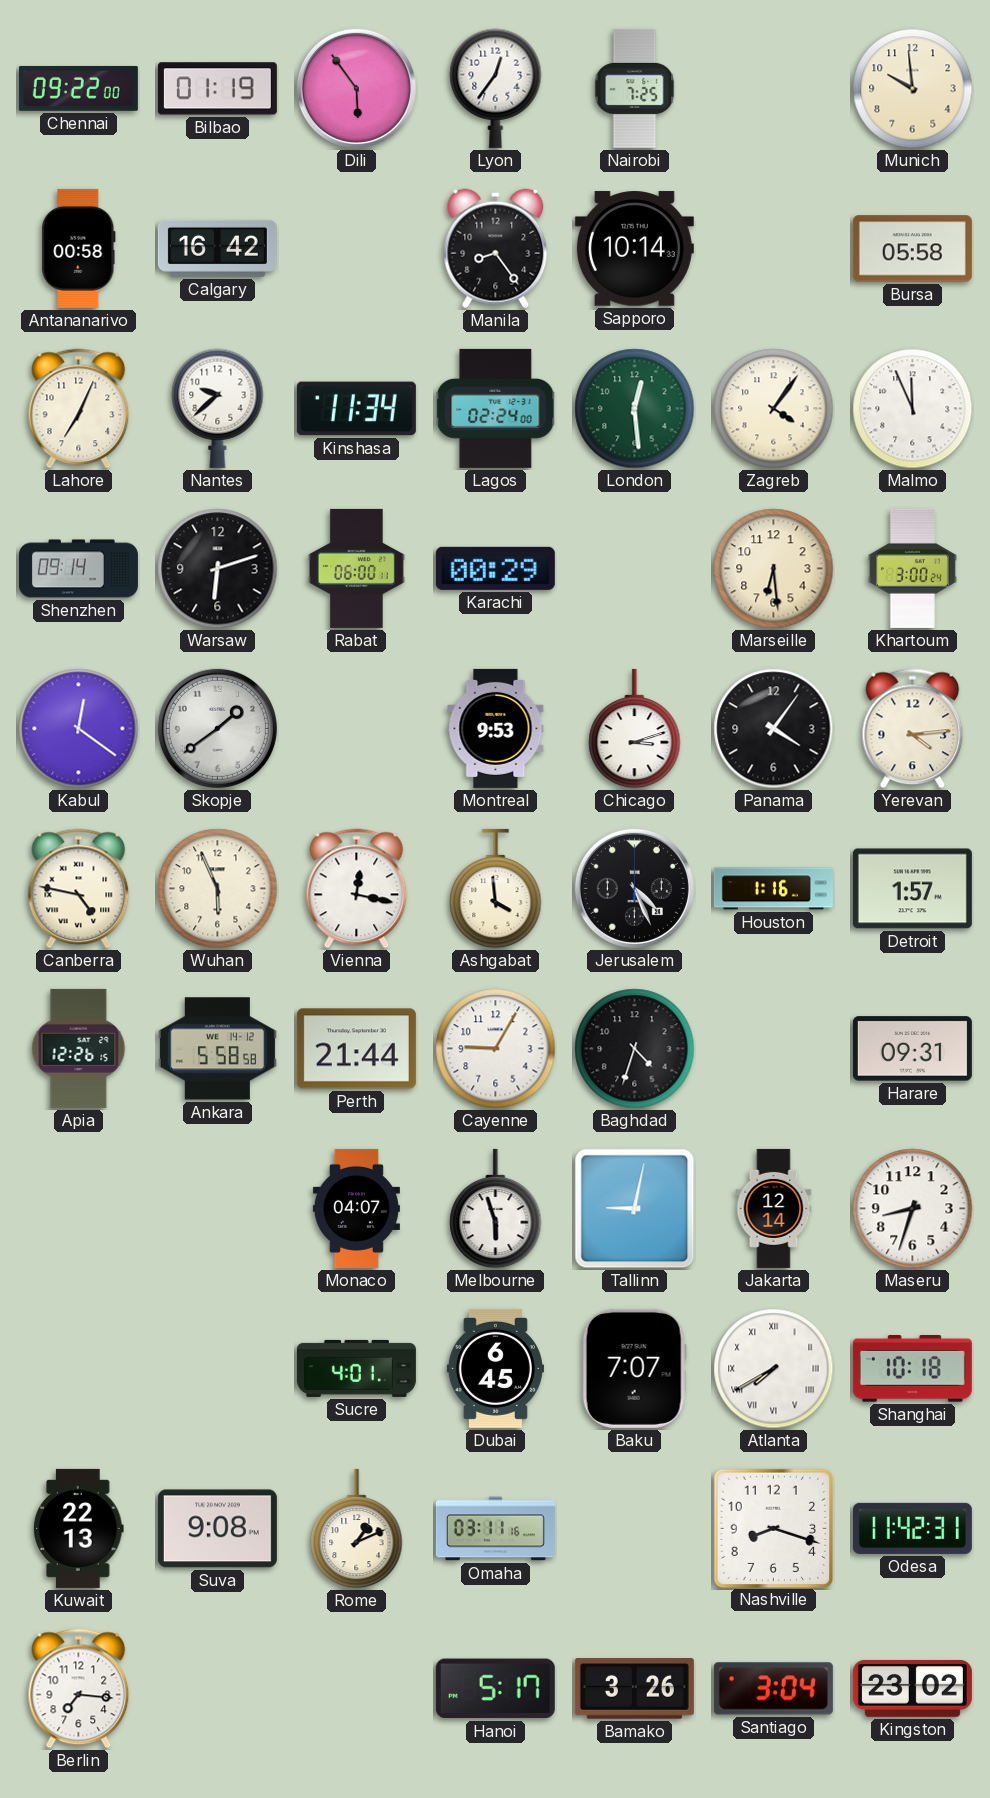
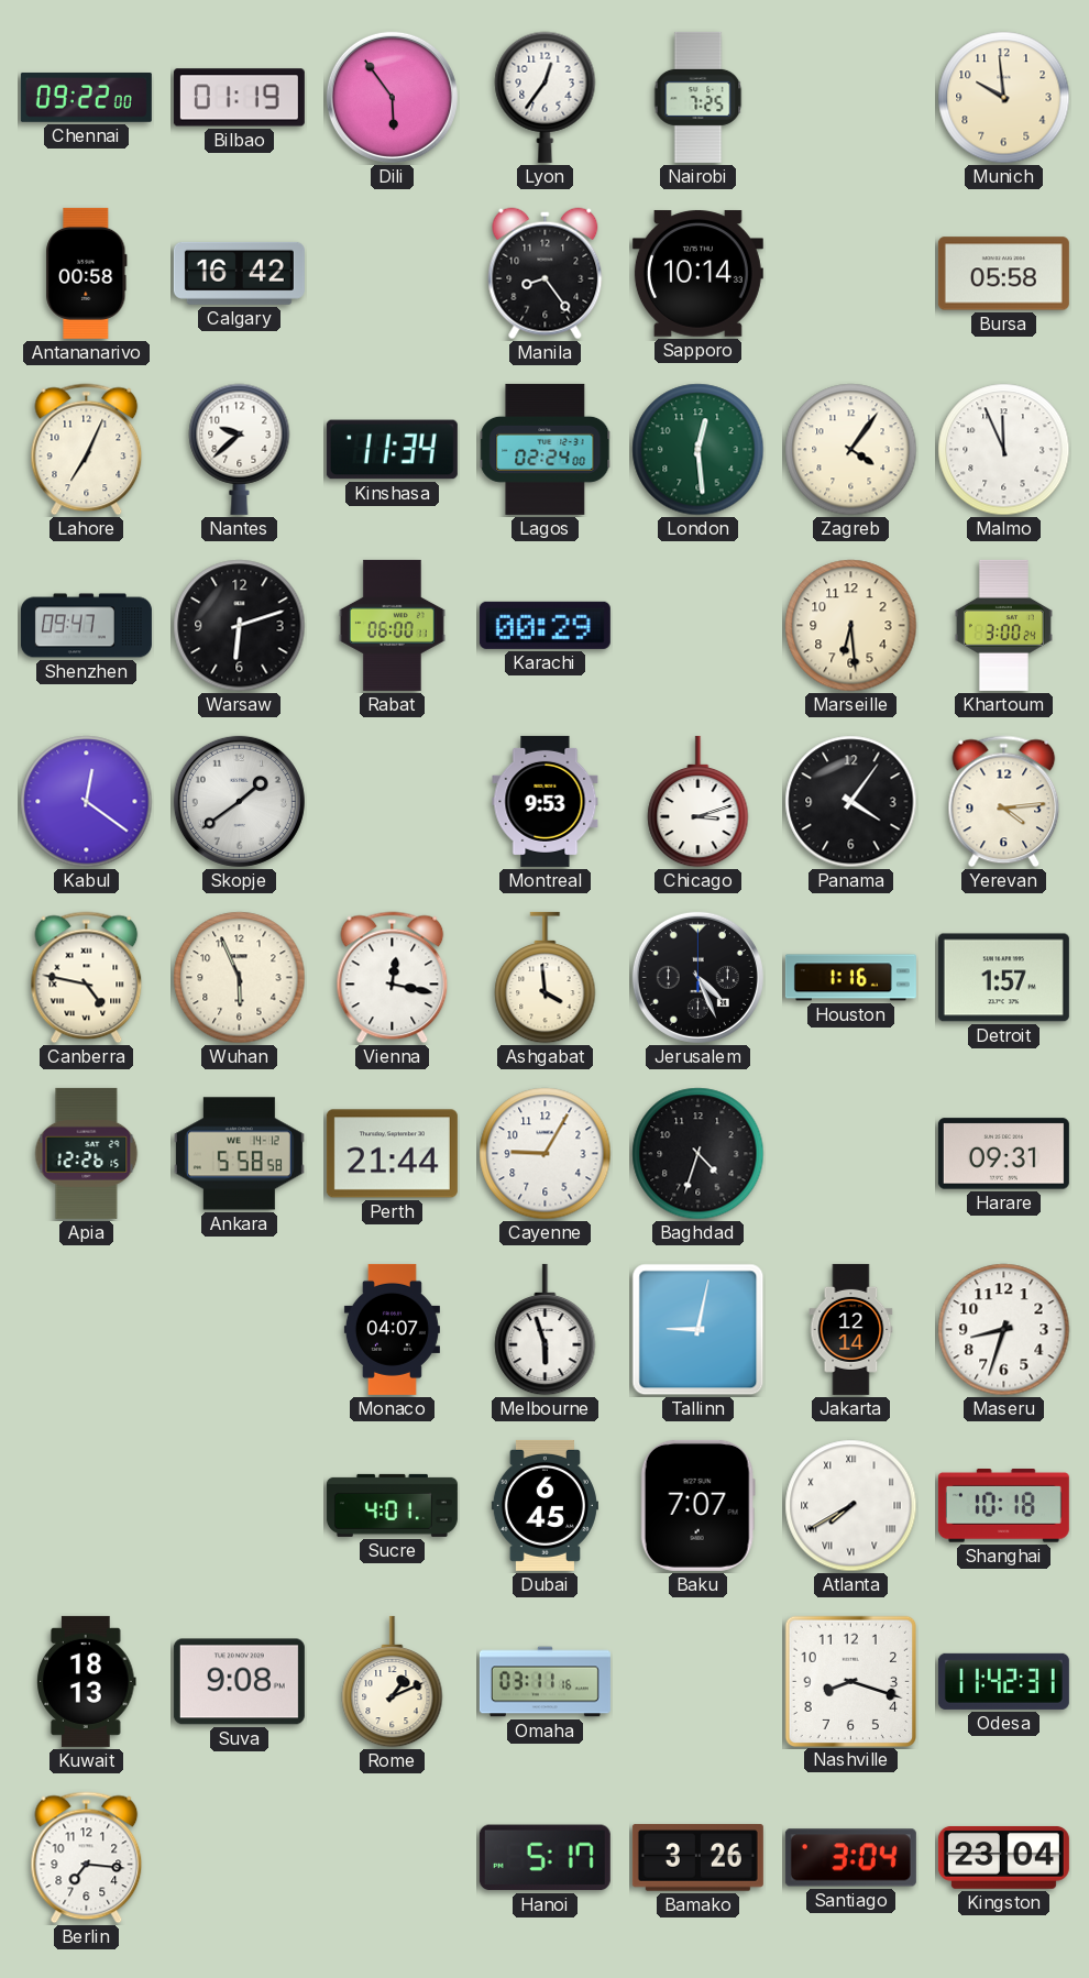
Shenzhen: 09:14 -> 09:47
Kuwait: 22:13 -> 18:13
Kingston: 23:02 -> 23:04
